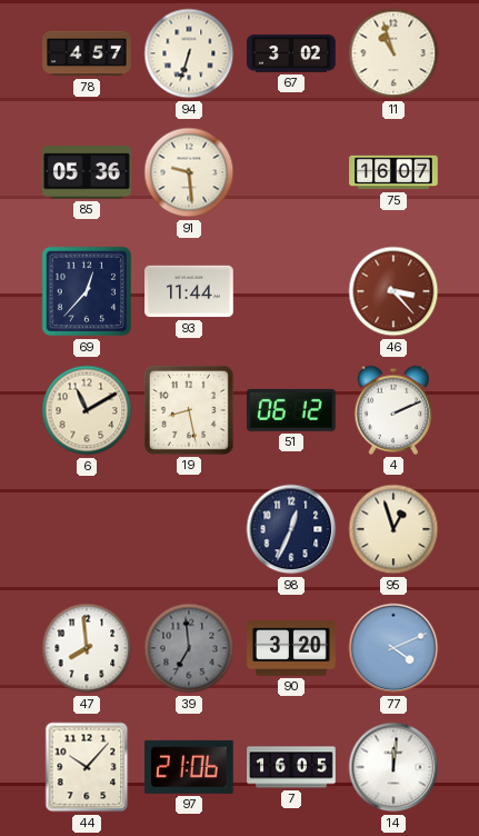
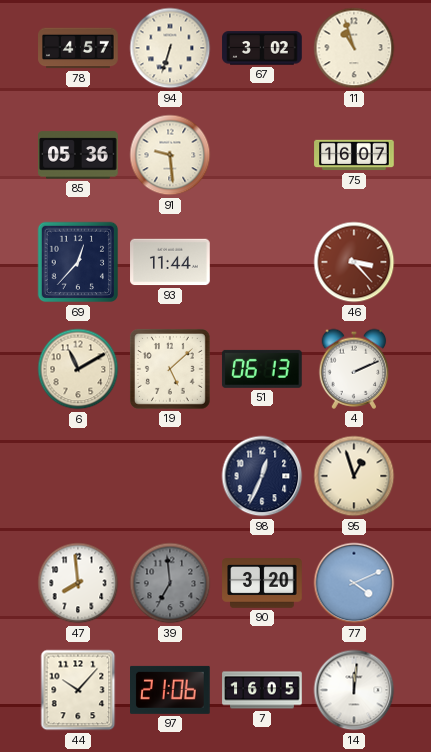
19: 8:28 -> 5:08
51: 06:12 -> 06:13
